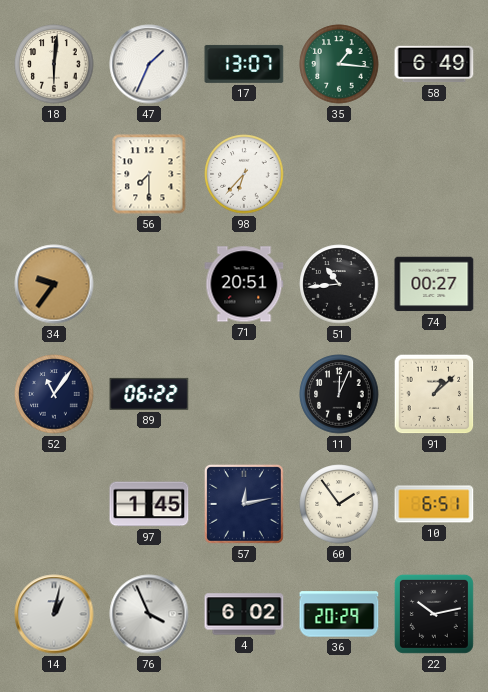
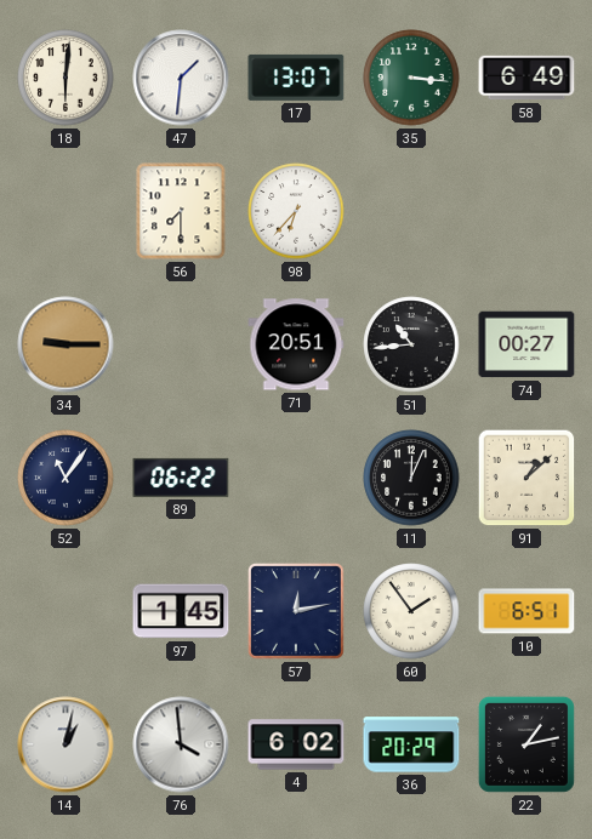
47: 1:34 -> 1:31
35: 1:16 -> 3:16
34: 9:36 -> 9:15
76: 3:56 -> 3:59
22: 10:13 -> 1:13
